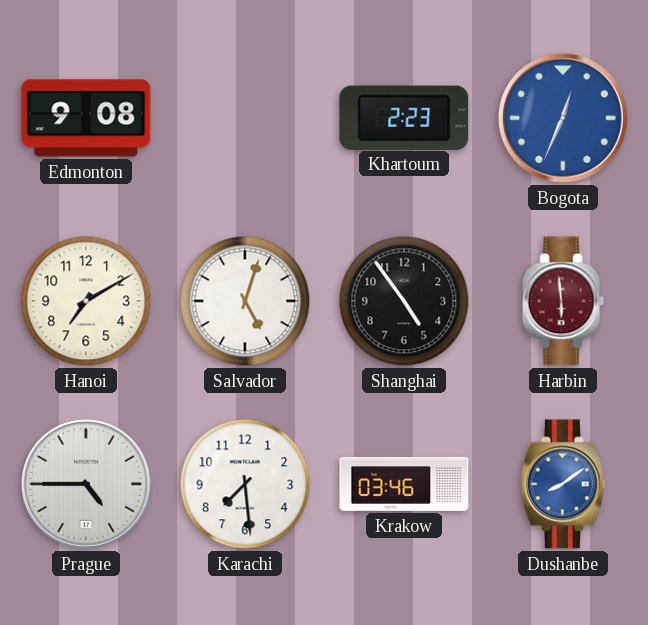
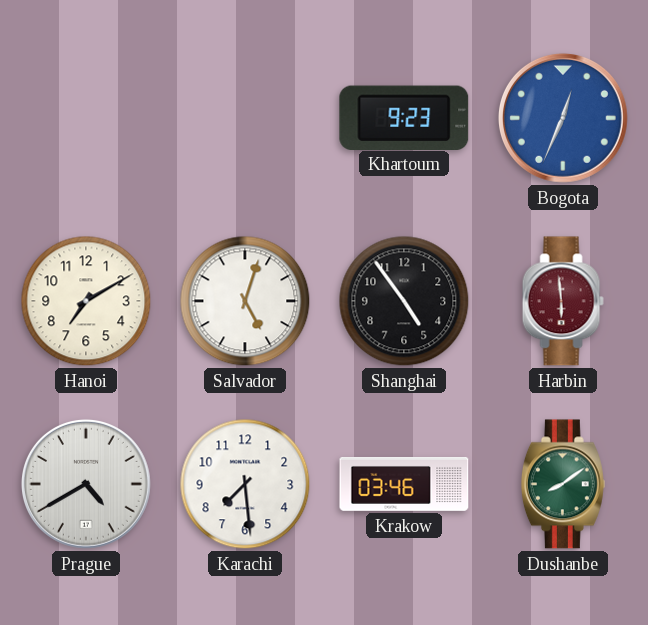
Edmonton: 9:08 -> none
Khartoum: 2:23 -> 9:23
Prague: 4:45 -> 4:40
Dushanbe dial: blue -> green
